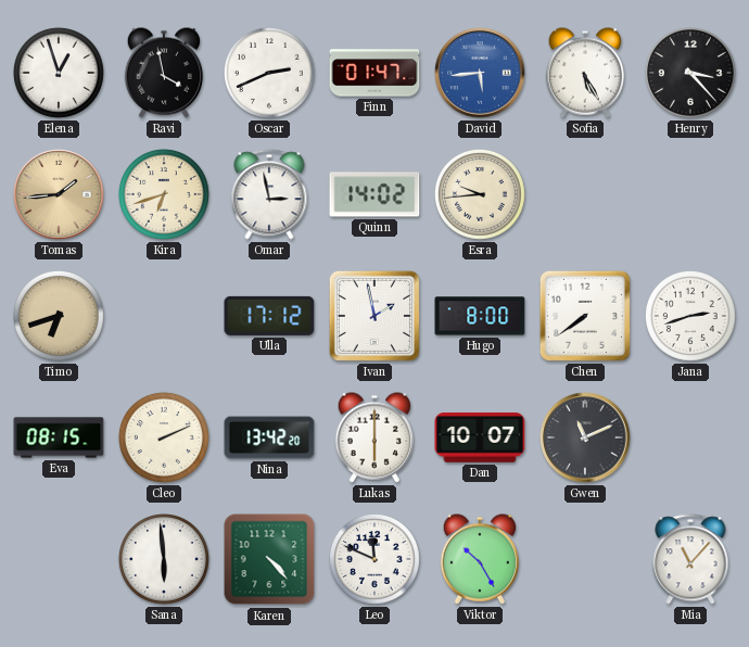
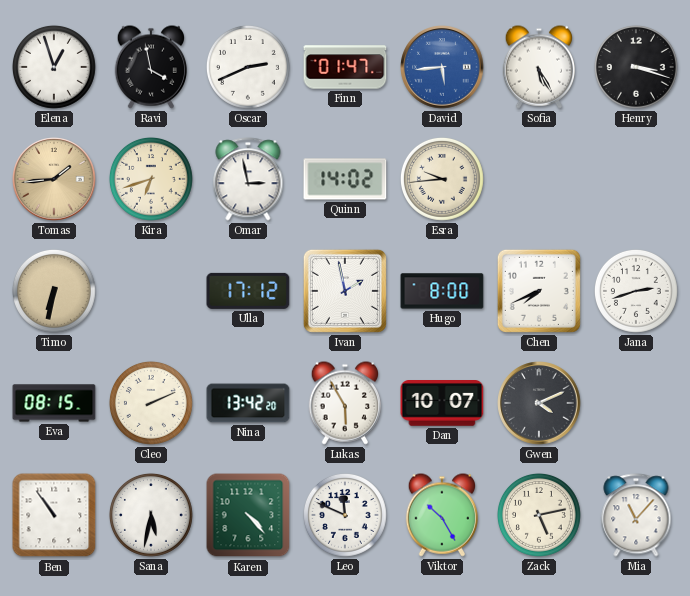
Henry: 3:23 -> 3:18
Timo: 6:42 -> 6:32
Chen: 7:39 -> 7:41
Lukas: 6:00 -> 5:55
Gwen: 11:11 -> 4:11
Ben: none -> 10:54
Sana: 5:59 -> 5:32
Zack: none -> 5:13
